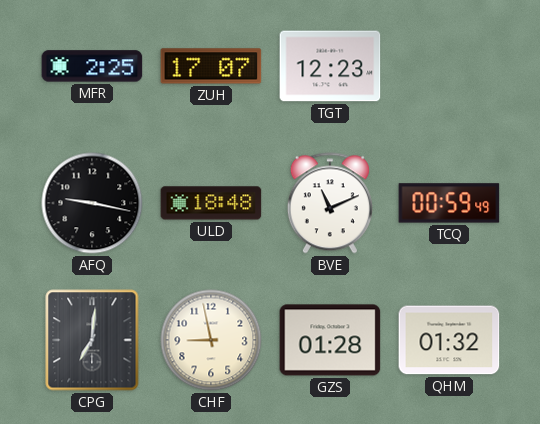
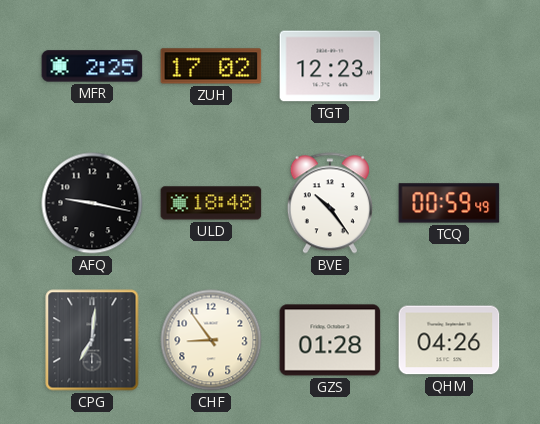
ZUH: 17:07 -> 17:02
BVE: 11:11 -> 10:24
CHF: 8:58 -> 8:54
QHM: 01:32 -> 04:26
